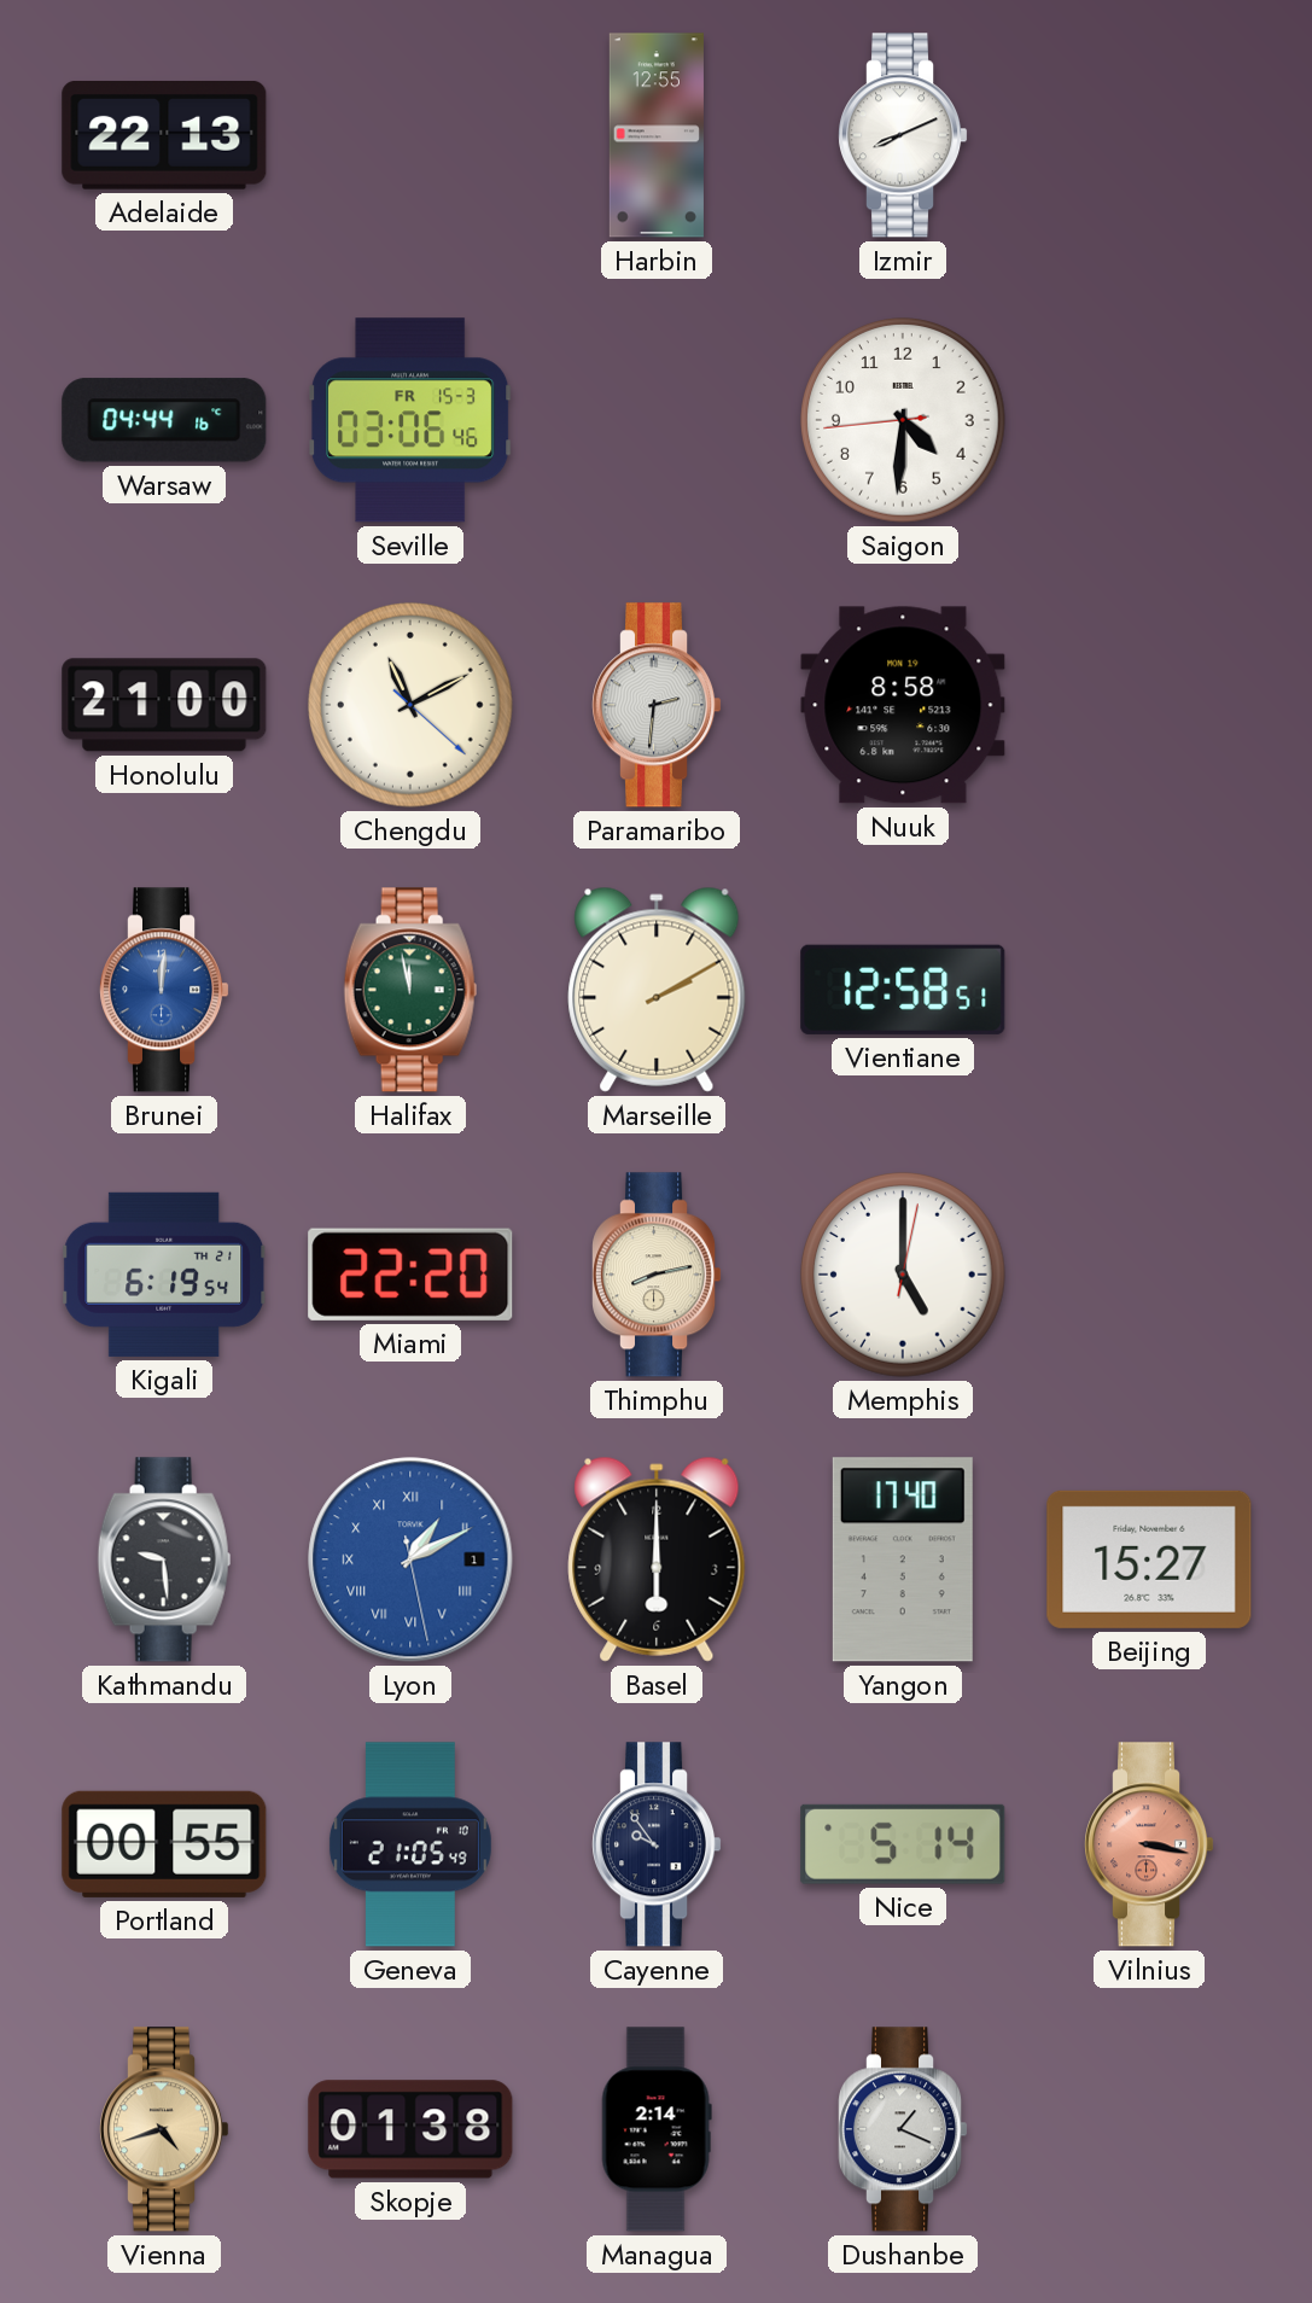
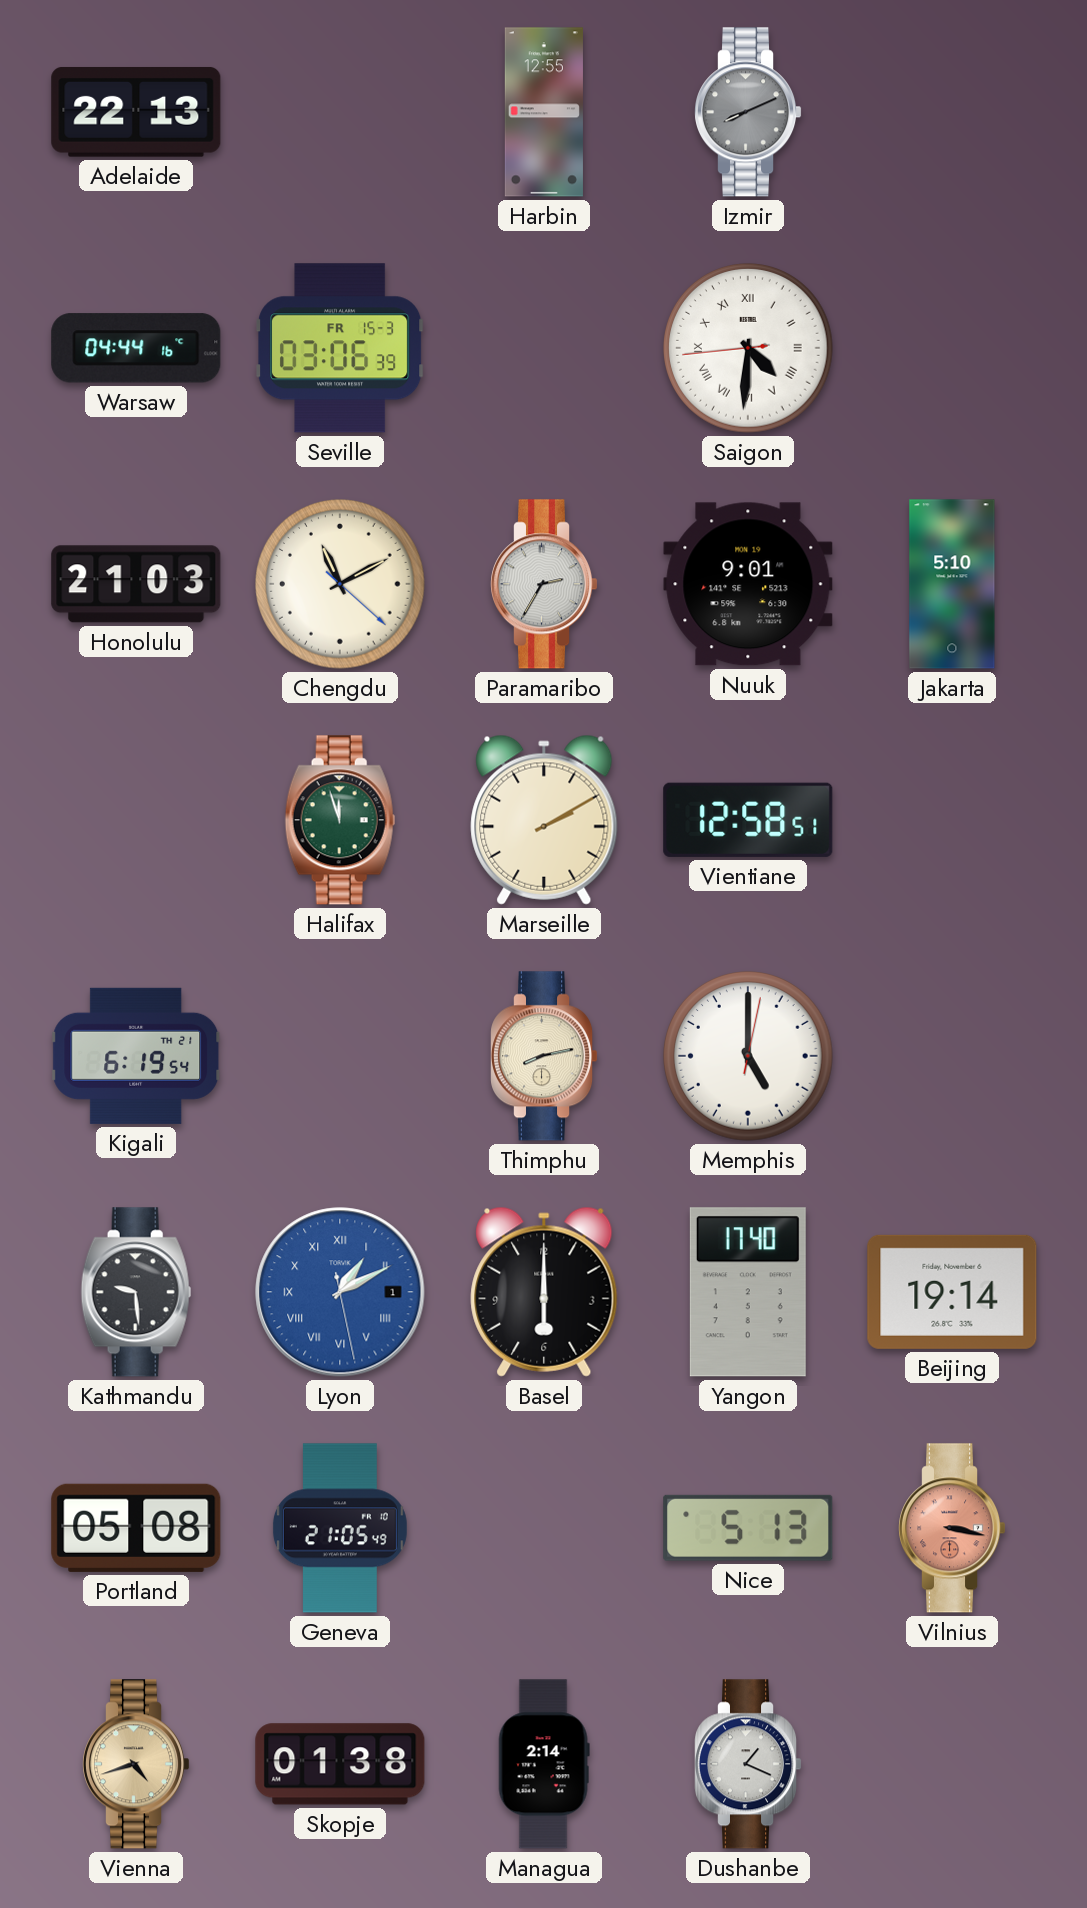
Izmir dial: white -> grey
Seville: 03:06:46 -> 03:06:39
Saigon numerals: Arabic -> Roman
Honolulu: 21:00 -> 21:03
Paramaribo: 2:31 -> 2:35
Nuuk: 8:58 -> 9:01
Jakarta: none -> 5:10
Brunei: 12:01 -> none
Halifax: 11:58 -> 11:57
Miami: 22:20 -> none
Beijing: 15:27 -> 19:14
Portland: 00:55 -> 05:08
Cayenne: 9:54 -> none
Nice: 5:14 -> 5:13
